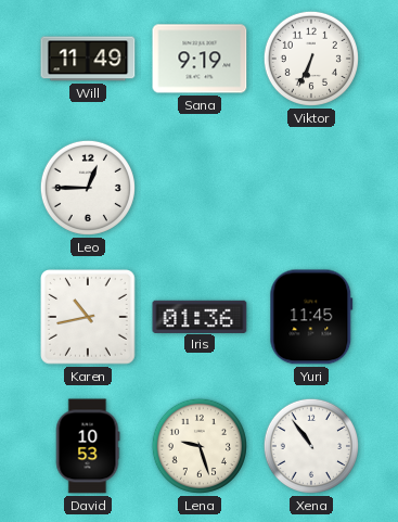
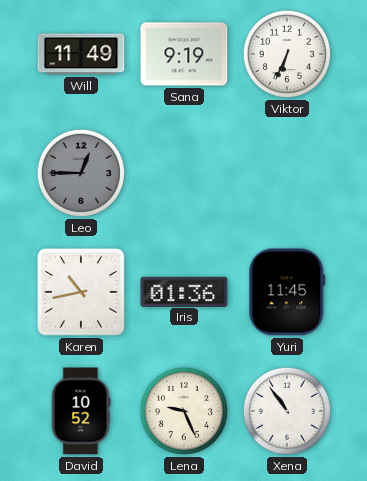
Leo dial: white -> grey
David: 10:53 -> 10:52
Lena: 9:27 -> 9:26
